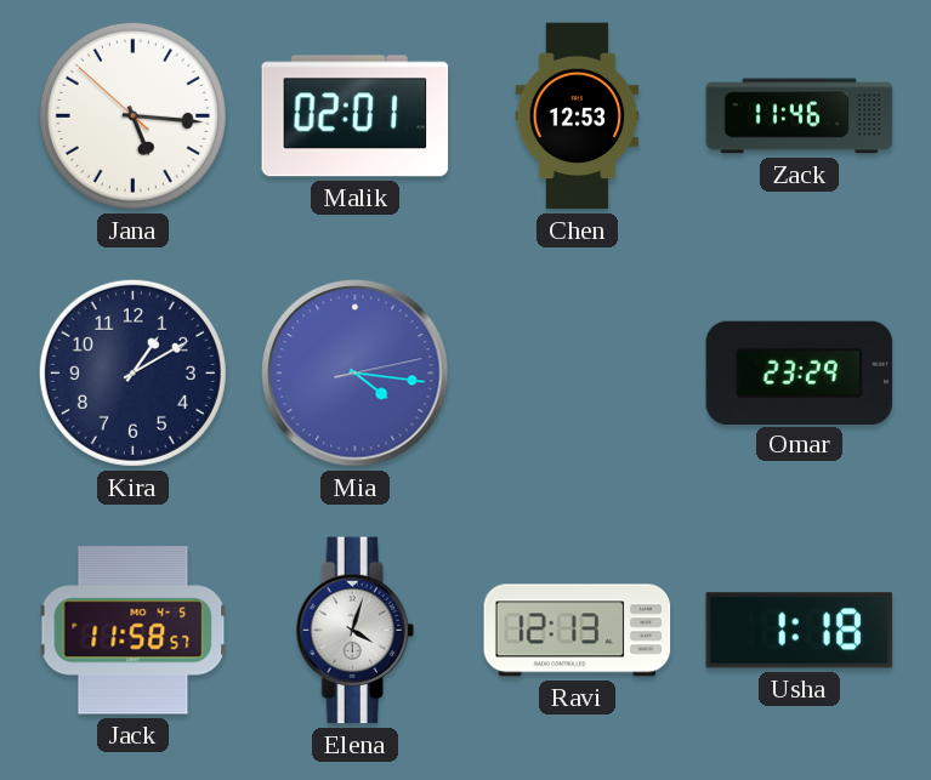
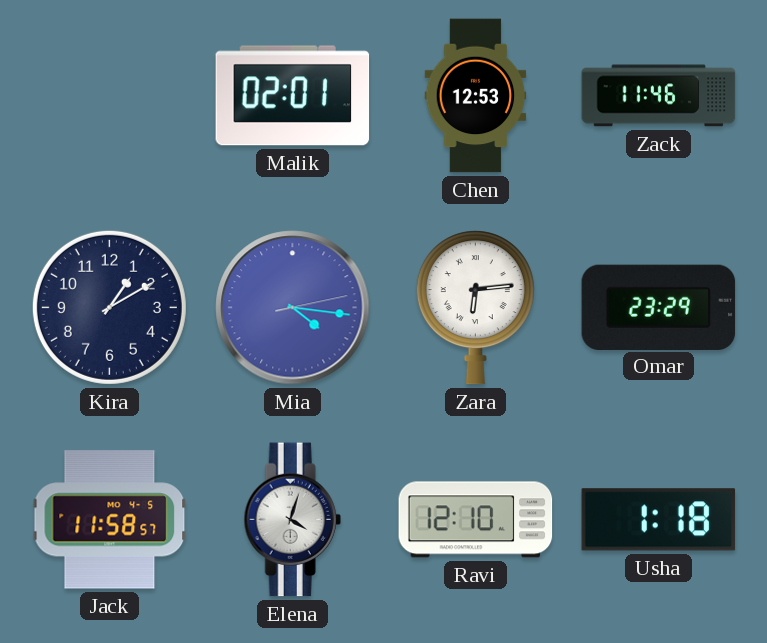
Jana: 5:15 -> none
Zara: none -> 6:14
Ravi: 12:13 -> 12:10
